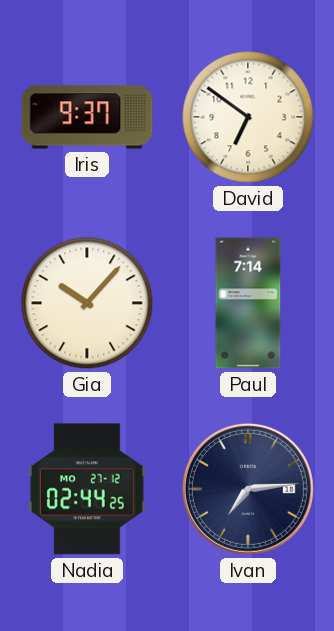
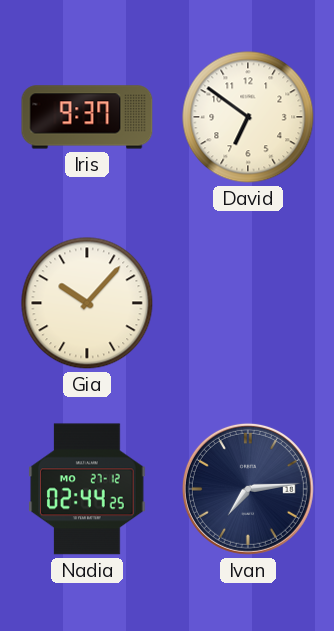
Paul: 7:14 -> none
